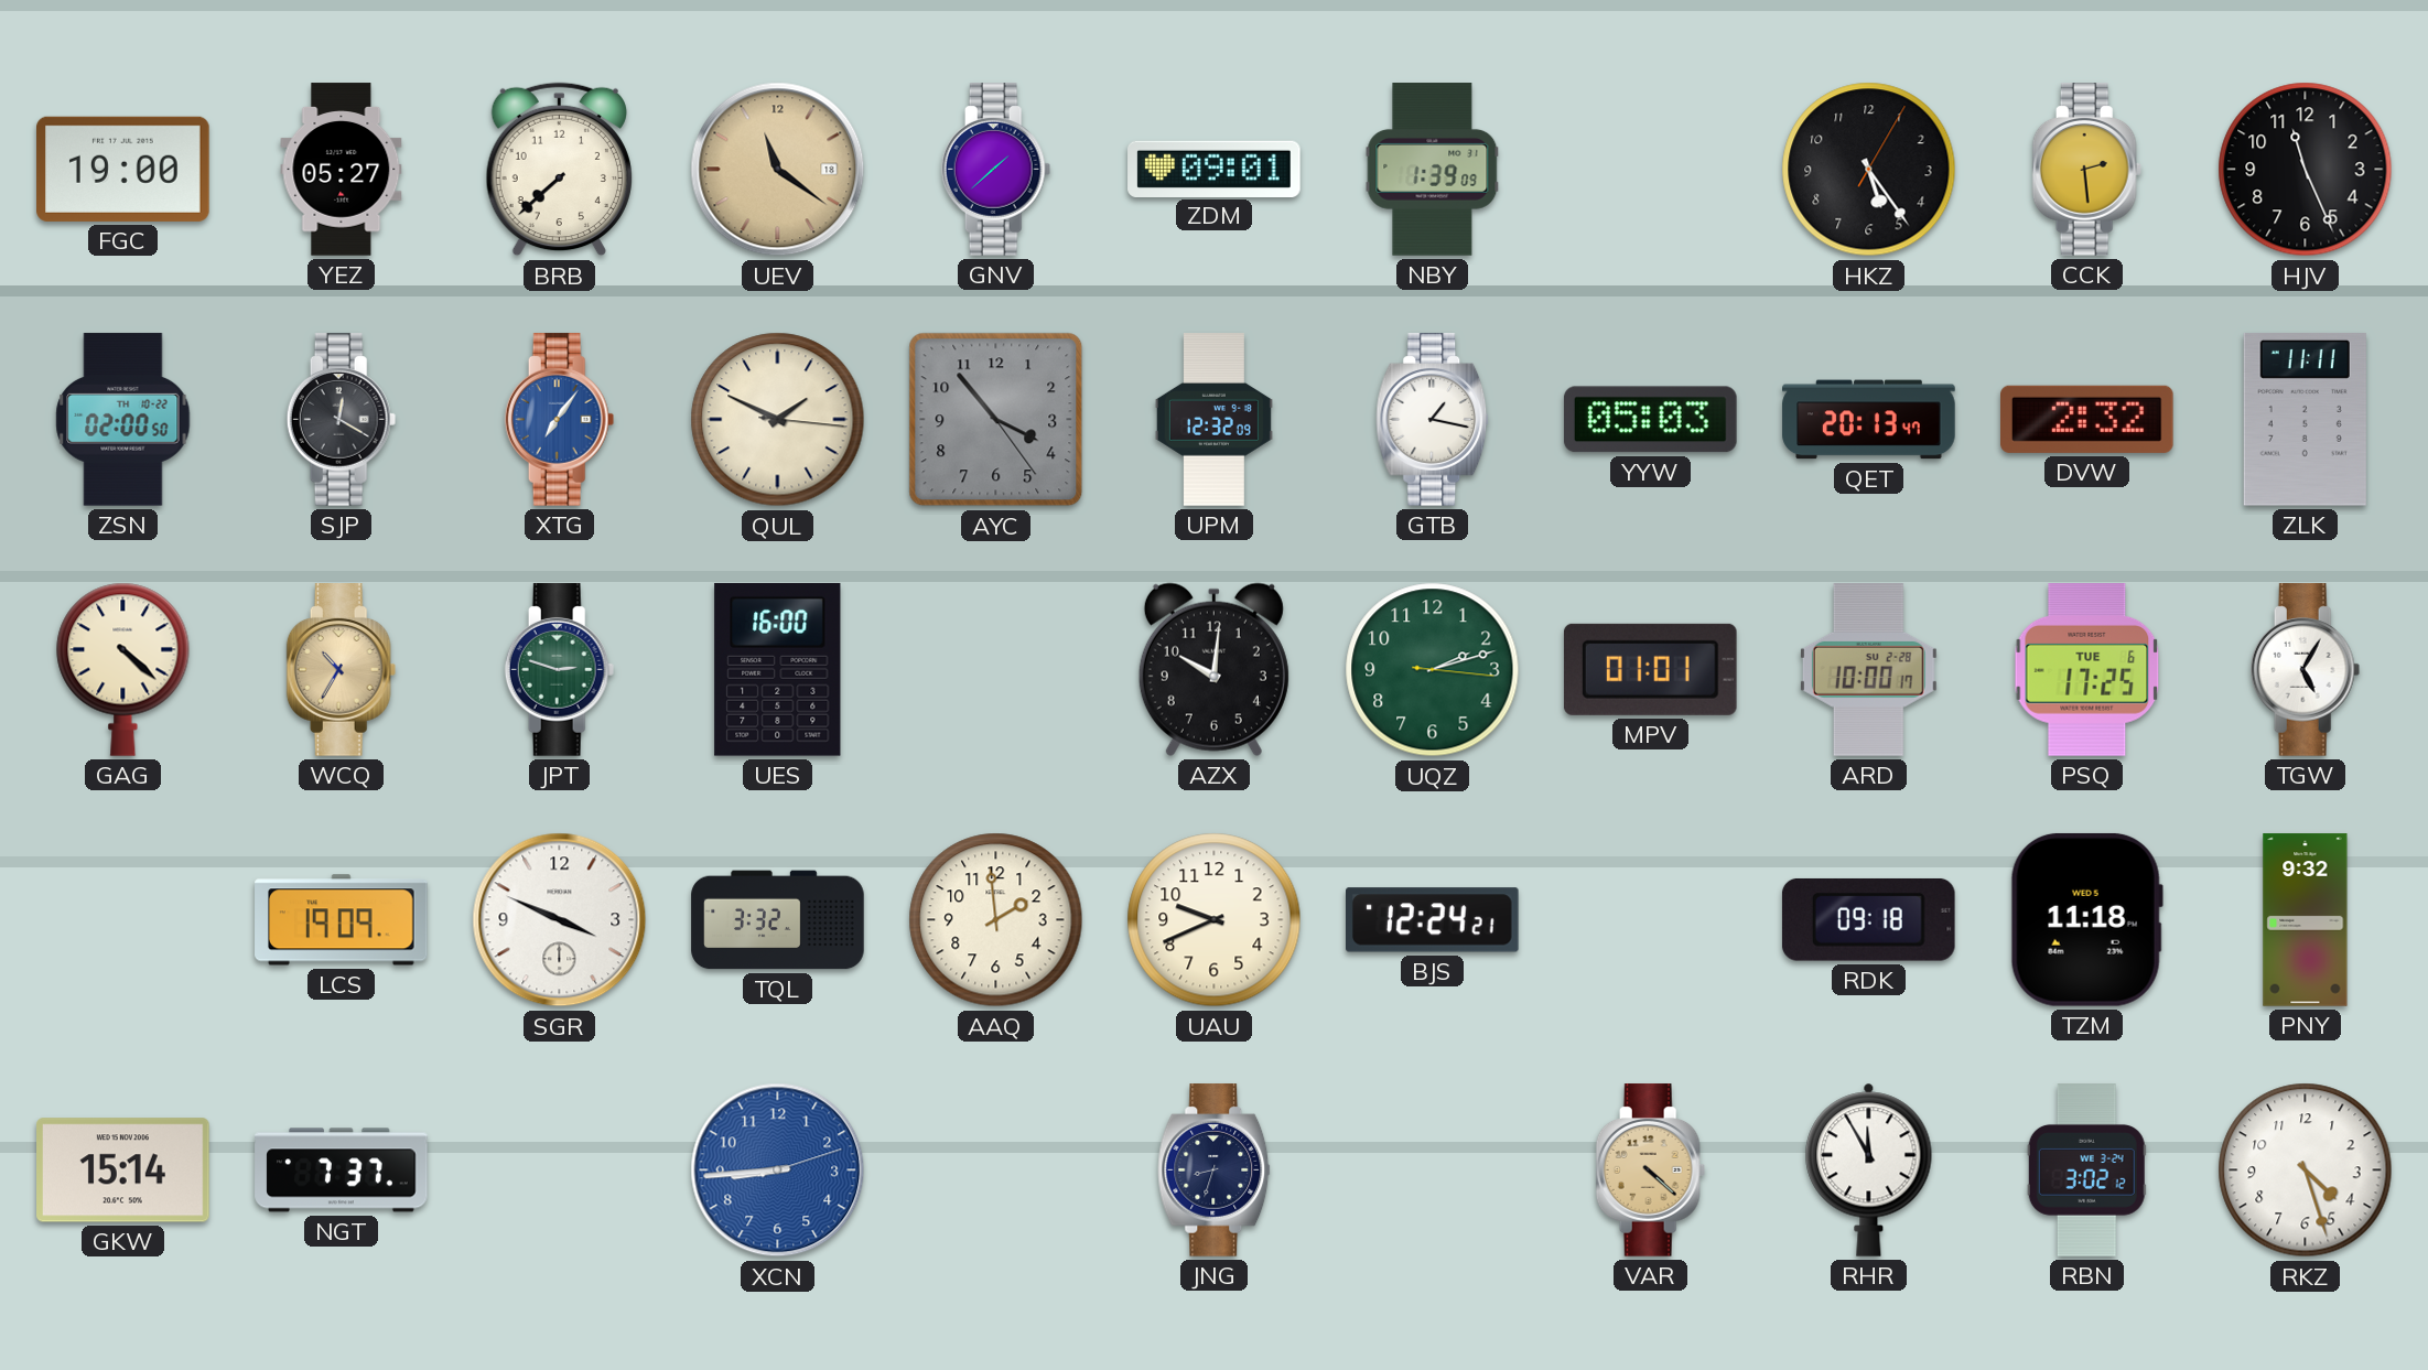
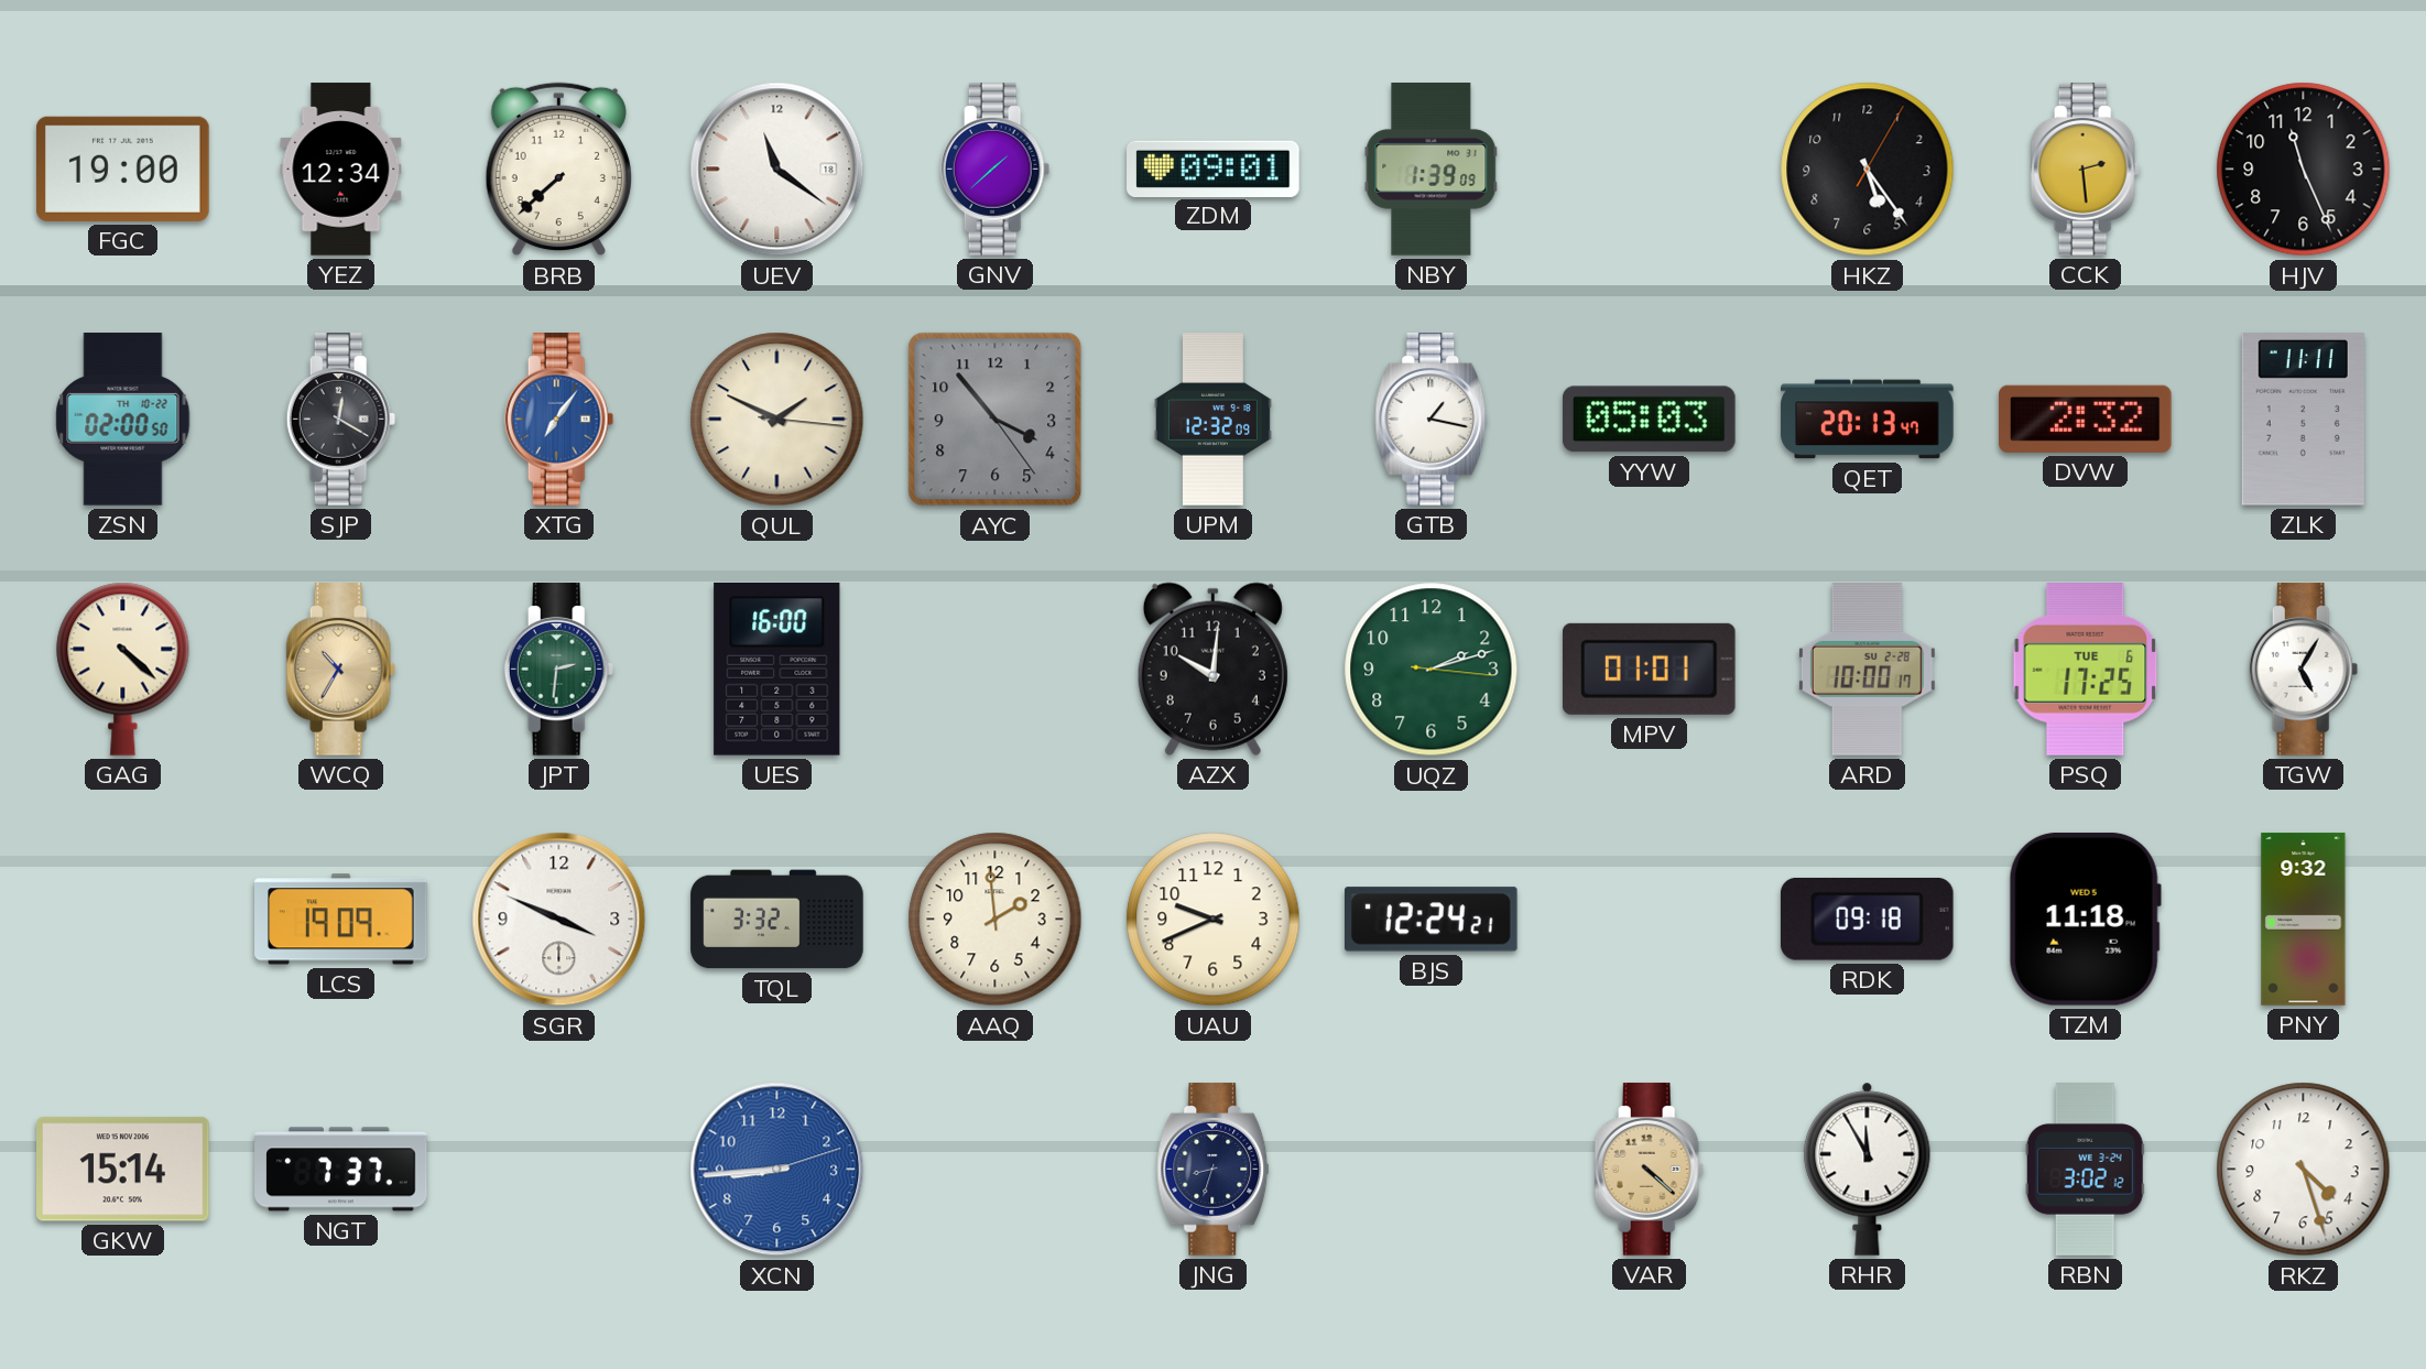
YEZ: 05:27 -> 12:34
UEV dial: champagne -> white
JPT: 2:48 -> 2:31
